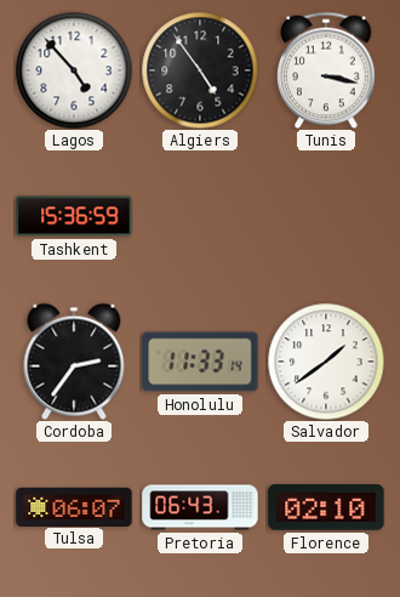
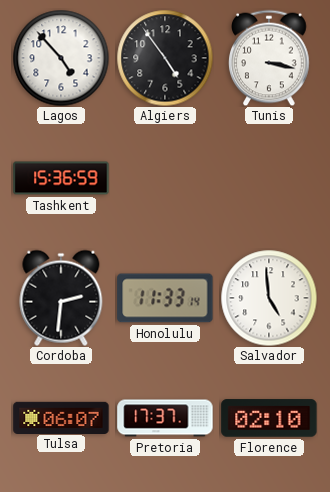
Cordoba: 2:36 -> 2:31
Salvador: 1:39 -> 4:59
Pretoria: 06:43 -> 17:37
